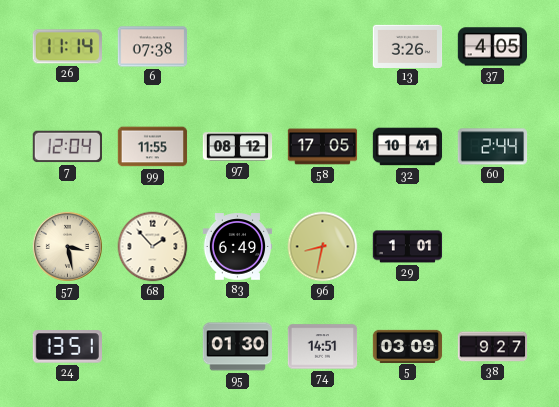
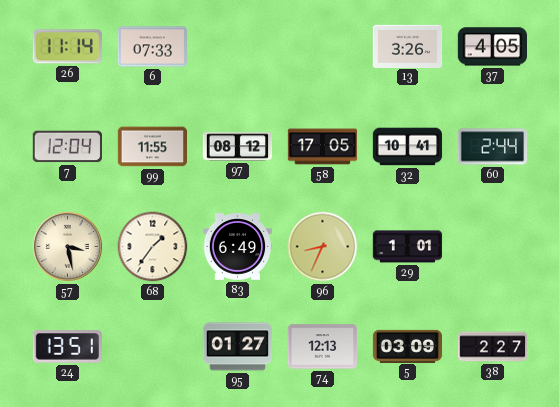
6: 07:38 -> 07:33
68: 1:53 -> 1:36
96: 8:32 -> 8:34
95: 01:30 -> 01:27
74: 14:51 -> 12:13
38: 9:27 -> 2:27
